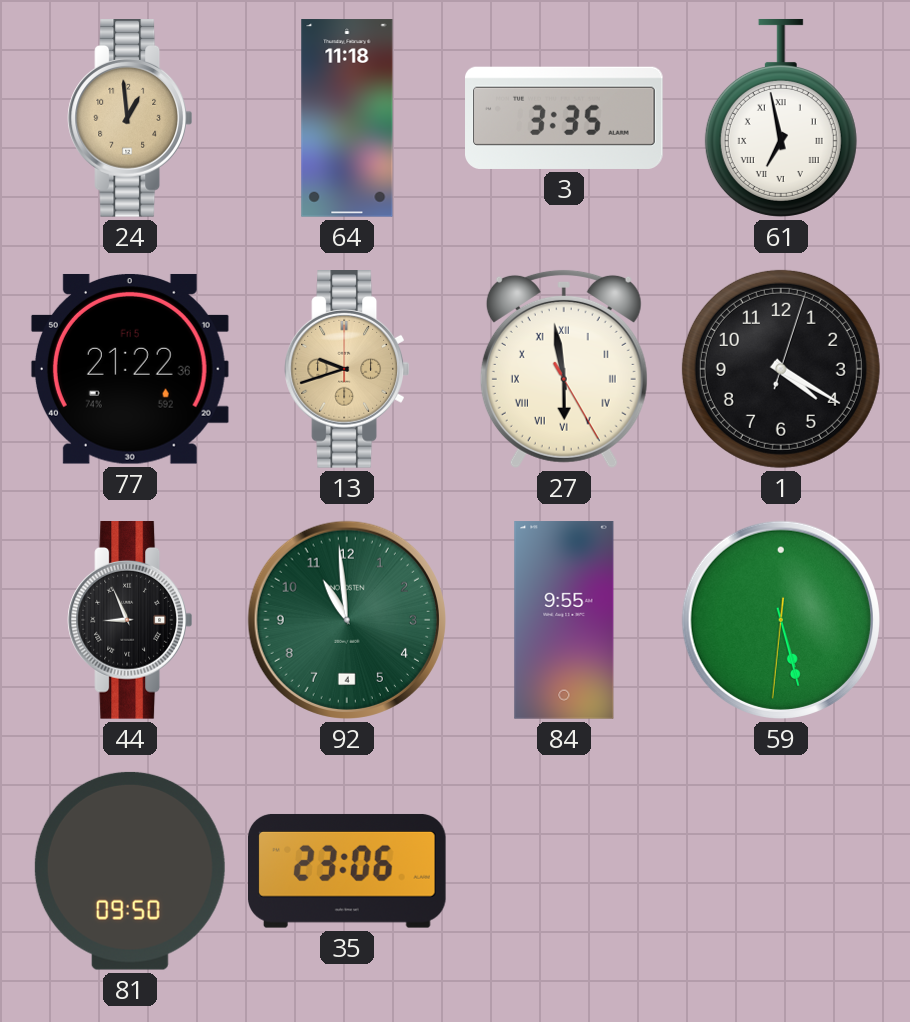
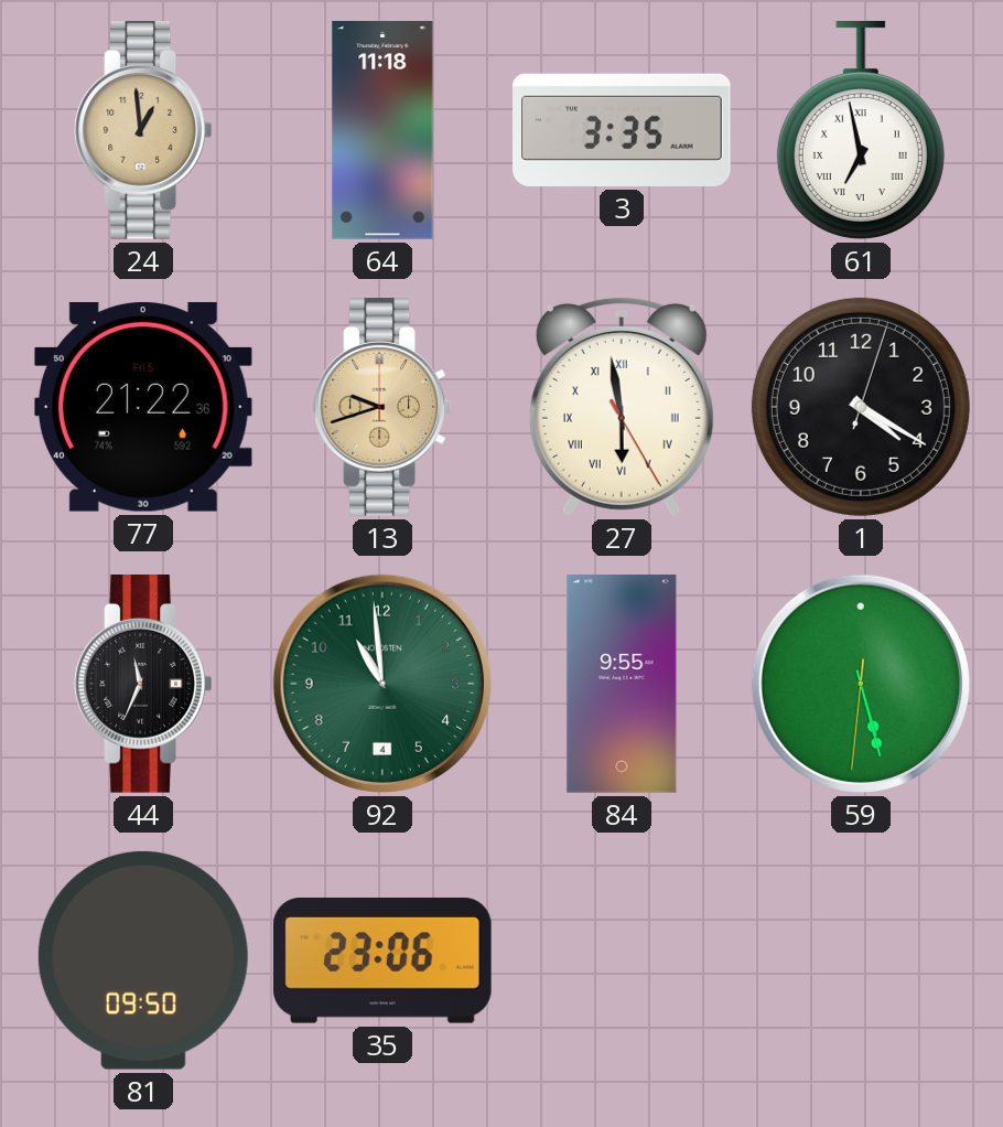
44: 8:56 -> 11:34
